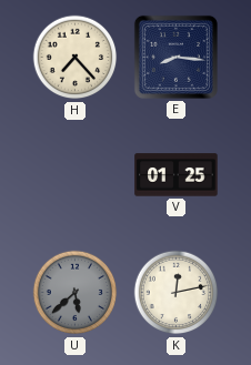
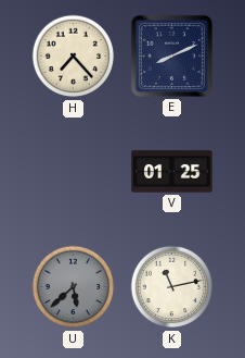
E: 8:16 -> 8:11
K: 12:13 -> 11:13
